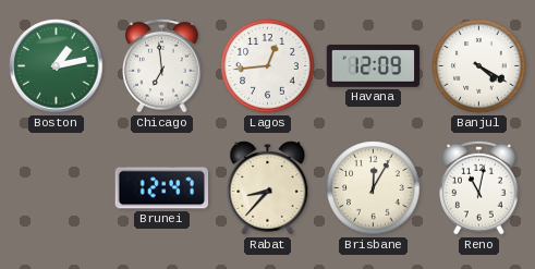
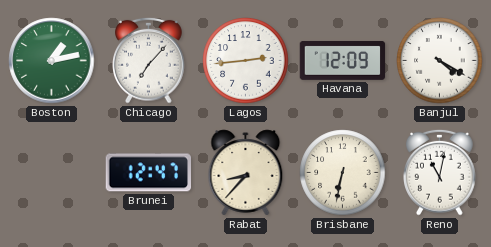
Chicago: 6:59 -> 7:07
Lagos: 12:44 -> 2:44
Brisbane: 12:05 -> 6:32
